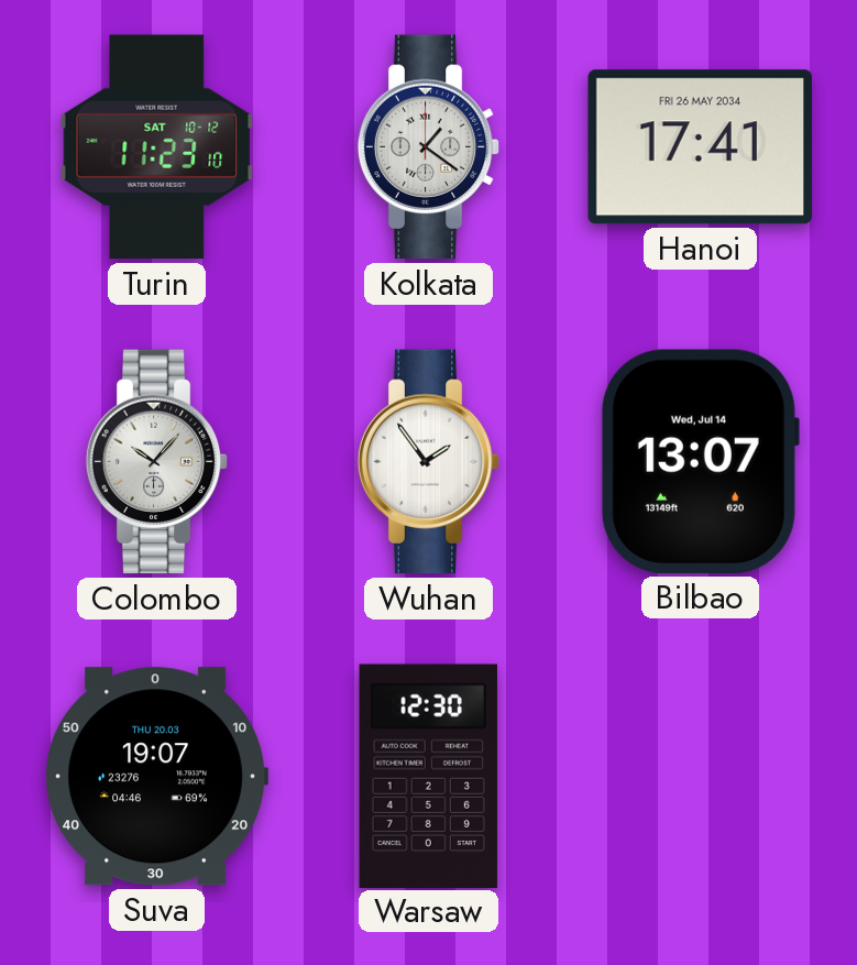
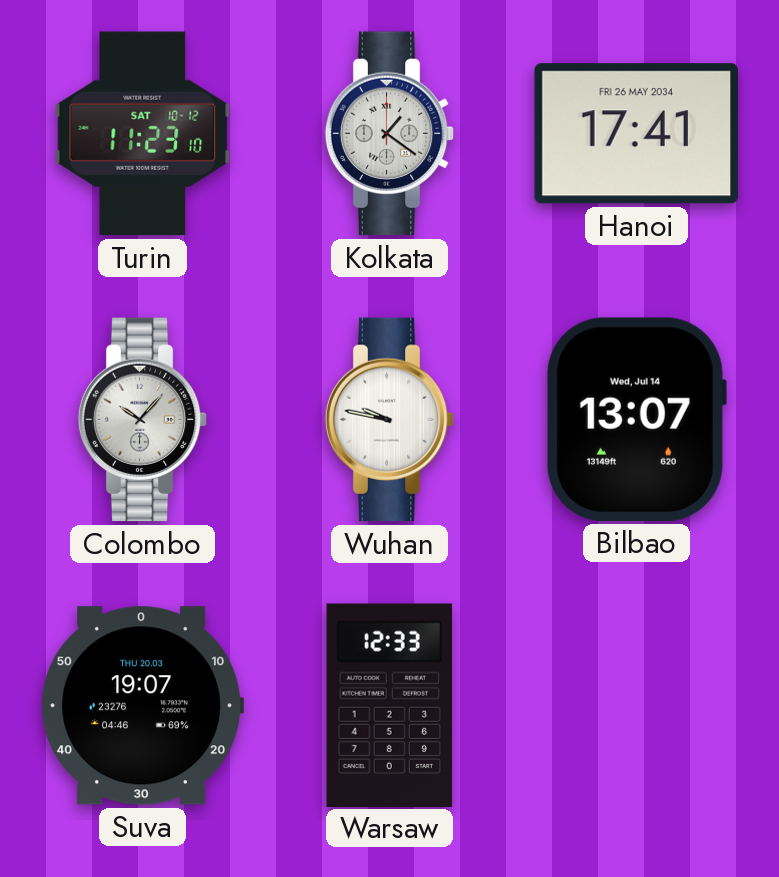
Wuhan: 1:54 -> 9:47
Warsaw: 12:30 -> 12:33
